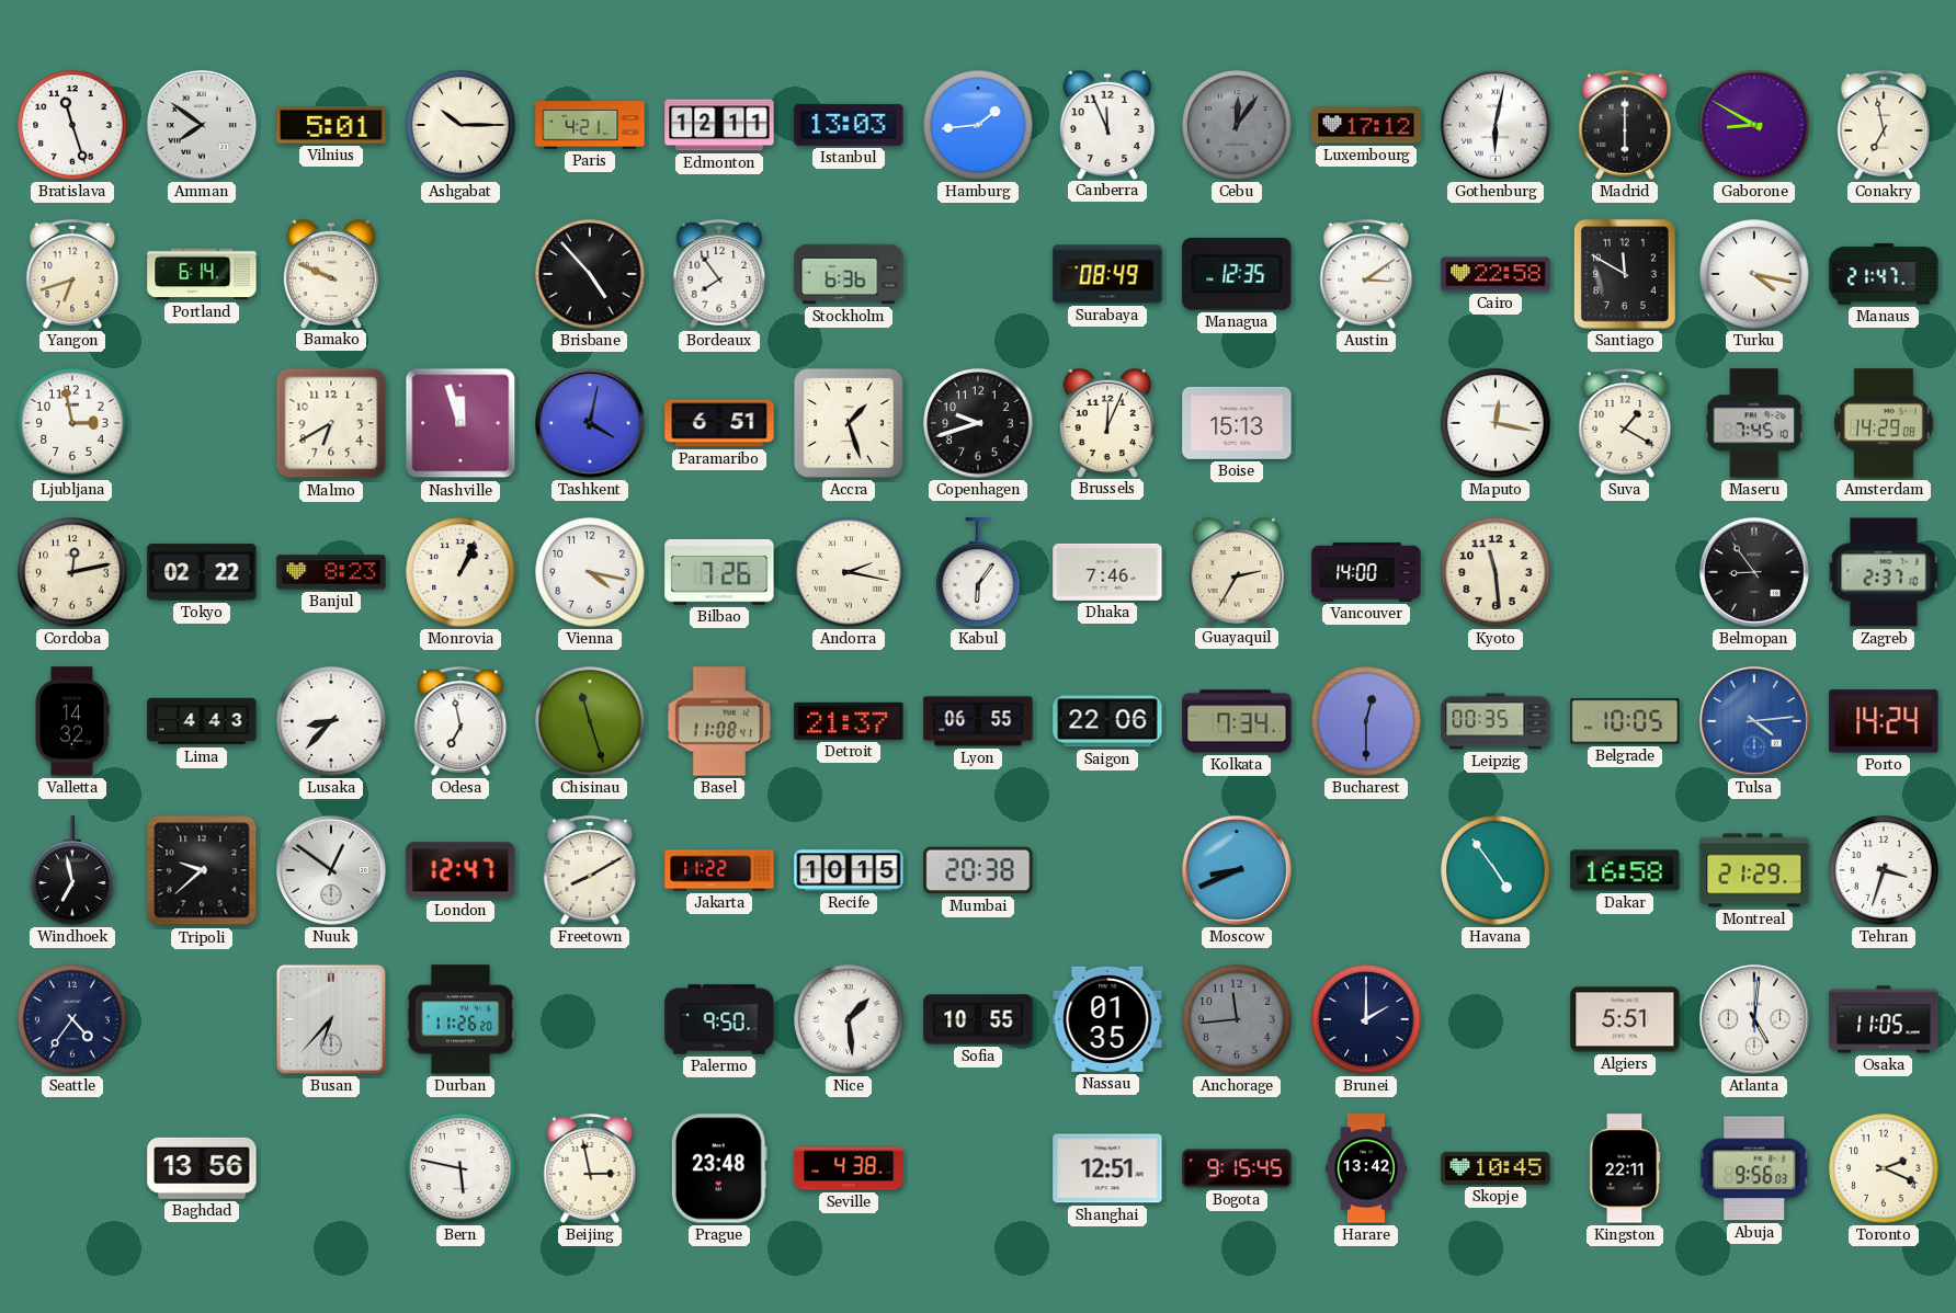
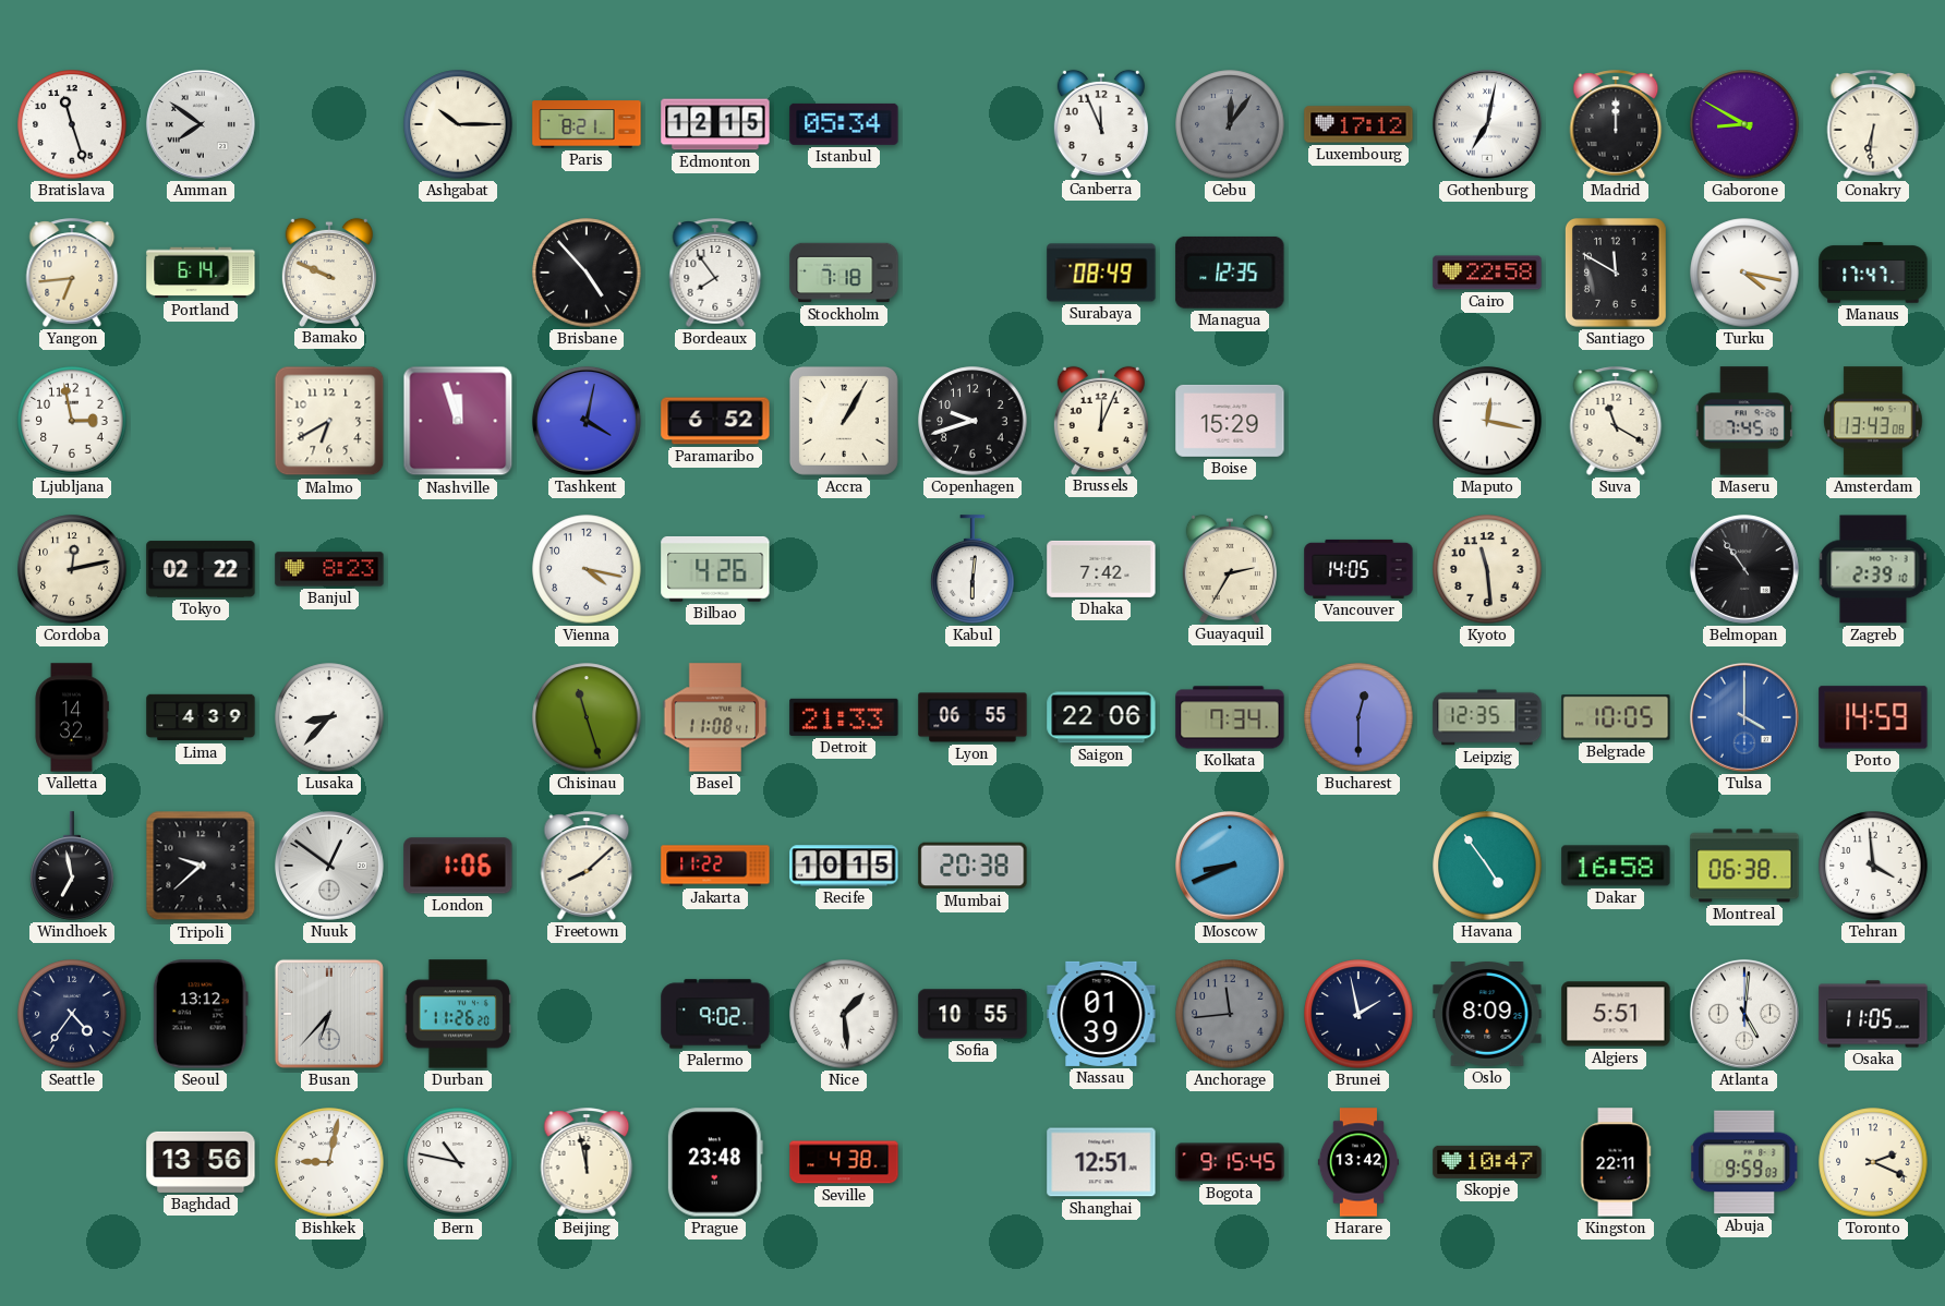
Vilnius: 5:01 -> none
Paris: 4:21 -> 8:21
Edmonton: 12:11 -> 12:15
Istanbul: 13:03 -> 05:34
Hamburg: 1:44 -> none
Gothenburg: 6:02 -> 7:02
Madrid: 6:00 -> 12:00
Conakry: 6:58 -> 6:31
Yangon: 6:42 -> 6:44
Stockholm: 6:36 -> 7:18
Austin: 3:09 -> none
Manaus: 21:47 -> 17:47
Paramaribo: 6:51 -> 6:52
Accra: 1:27 -> 1:05
Boise: 15:13 -> 15:29
Suva: 1:20 -> 11:20
Amsterdam: 14:29 -> 13:43
Monrovia: 1:04 -> none
Bilbao: 7:26 -> 4:26
Andorra: 2:17 -> none
Kabul: 6:06 -> 6:01
Dhaka: 7:46 -> 7:42
Vancouver: 14:00 -> 14:05
Belmopan: 8:54 -> 10:54
Zagreb: 2:37 -> 2:39
Lima: 4:43 -> 4:39
Odesa: 6:58 -> none
Detroit: 21:37 -> 21:33
Leipzig: 00:35 -> 12:35
Tulsa: 4:14 -> 4:00
Porto: 14:24 -> 14:59
London: 12:47 -> 1:06
Freetown: 8:10 -> 8:08
Montreal: 21:29 -> 06:38
Tehran: 3:33 -> 3:59
Seoul: none -> 13:12
Palermo: 9:50 -> 9:02
Nassau: 01:35 -> 01:39
Brunei: 2:00 -> 1:58
Oslo: none -> 8:09
Bishkek: none -> 9:02
Bern: 5:47 -> 10:47
Beijing: 2:58 -> 11:58
Skopje: 10:45 -> 10:47
Abuja: 9:56 -> 9:59
